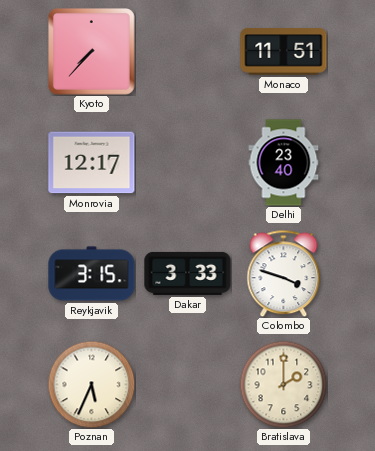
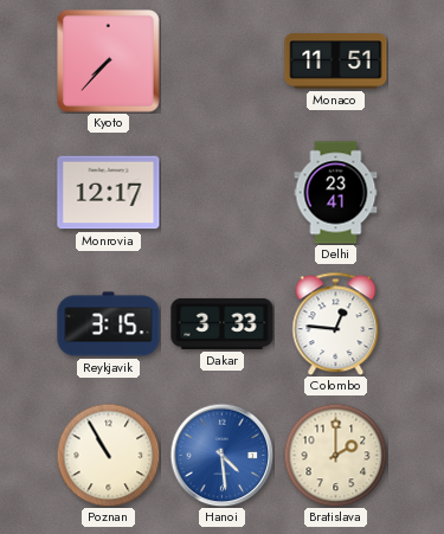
Delhi: 23:40 -> 23:41
Colombo: 3:48 -> 12:46
Poznan: 5:34 -> 10:55
Hanoi: none -> 4:29
